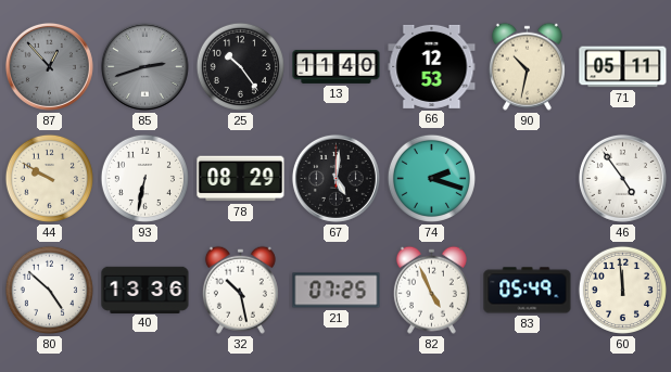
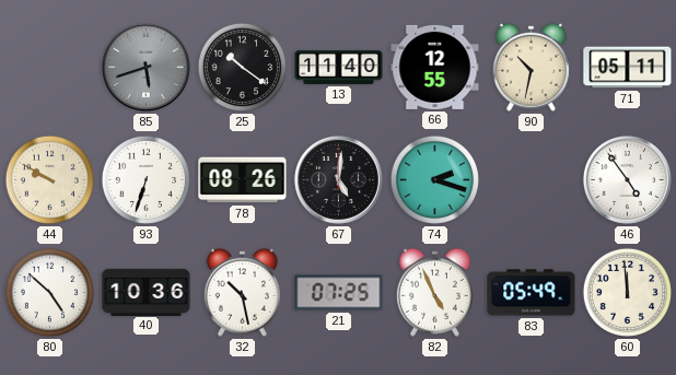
87: 12:53 -> none
85: 2:42 -> 5:42
25: 10:24 -> 10:21
66: 12:53 -> 12:55
93: 6:32 -> 6:33
78: 08:29 -> 08:26
40: 13:36 -> 10:36
